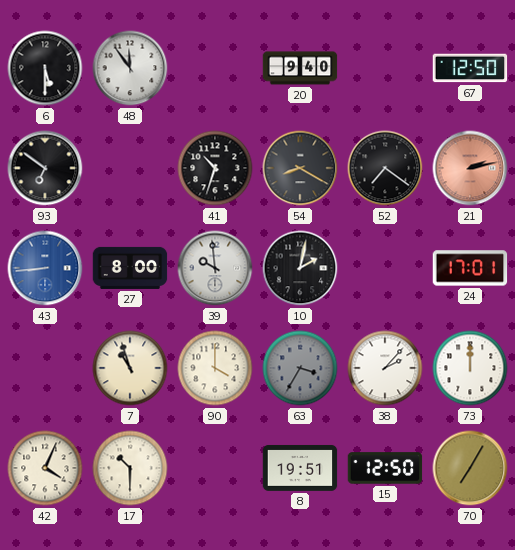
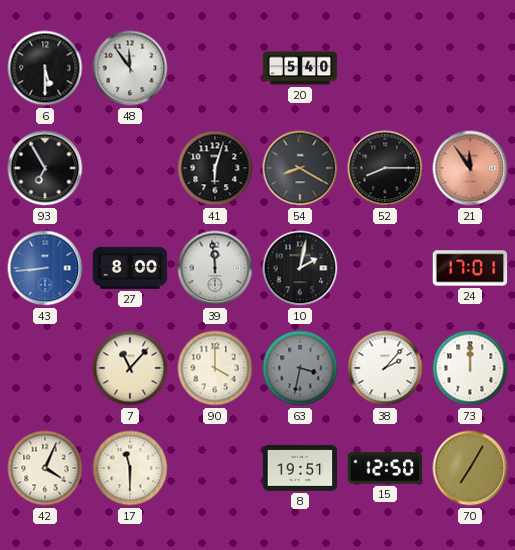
20: 9:40 -> 5:40
67: 12:50 -> none
93: 6:51 -> 6:55
41: 10:33 -> 6:03
52: 7:21 -> 8:15
21: 2:13 -> 11:54
39: 9:59 -> 11:59
7: 10:57 -> 11:07
63: 3:35 -> 3:32
17: 10:30 -> 11:30
